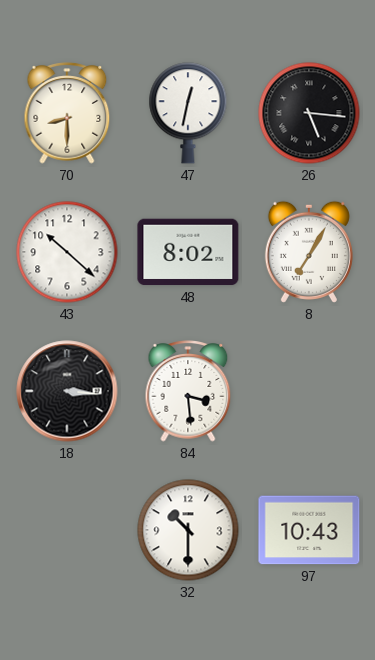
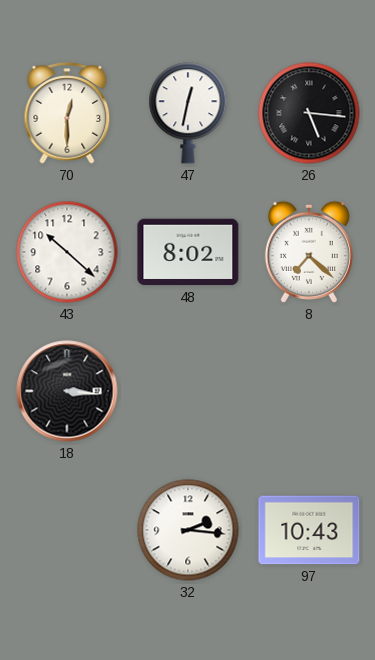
70: 8:30 -> 12:30
8: 7:05 -> 7:22
84: 3:29 -> none
32: 10:30 -> 2:16
